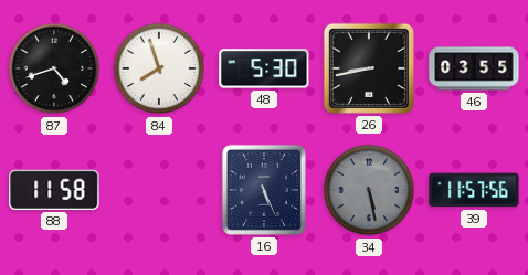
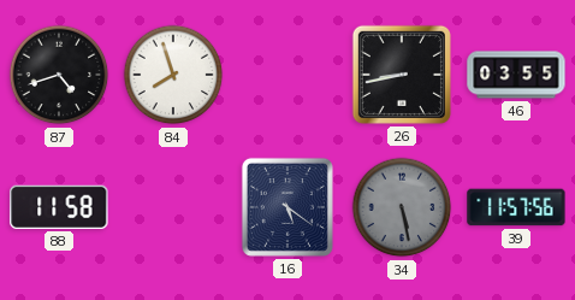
48: 5:30 -> none
16: 5:26 -> 5:21
